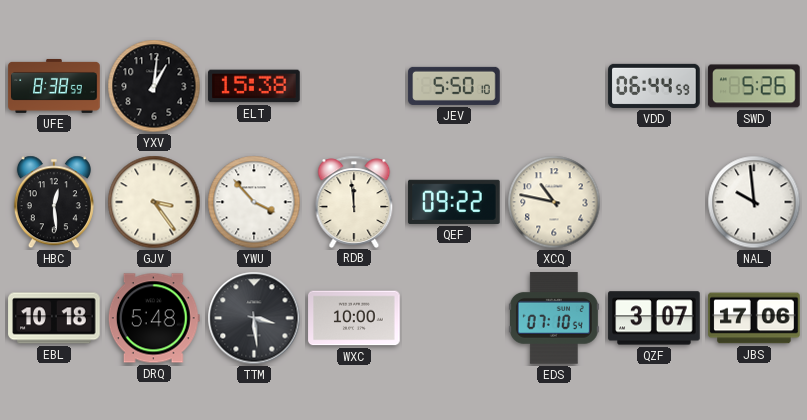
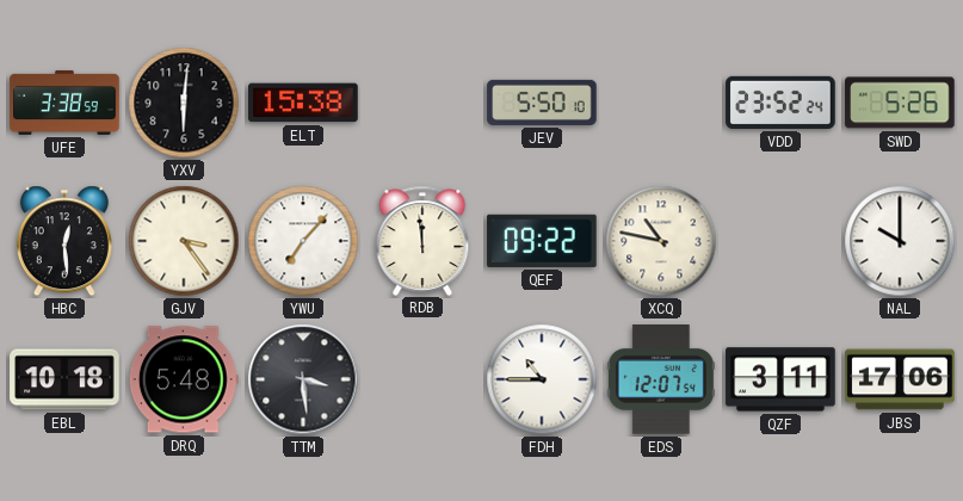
UFE: 8:38 -> 3:38
YXV: 1:01 -> 6:01
VDD: 06:44 -> 23:52
YWU: 3:53 -> 7:07
NAL: 9:59 -> 10:00
WXC: 10:00 -> none
FDH: none -> 10:45
EDS: 07:10 -> 12:07
QZF: 3:07 -> 3:11
